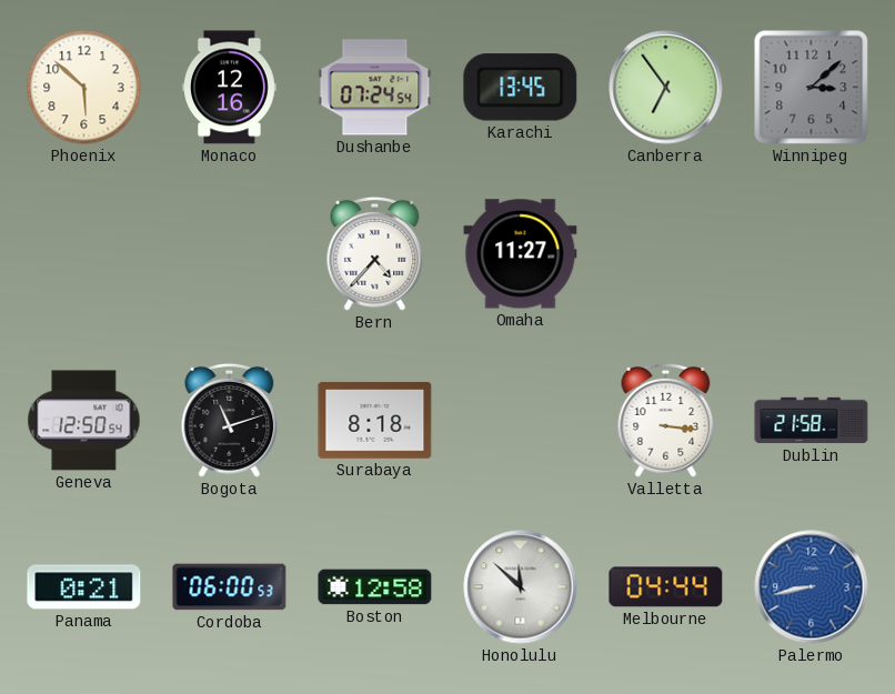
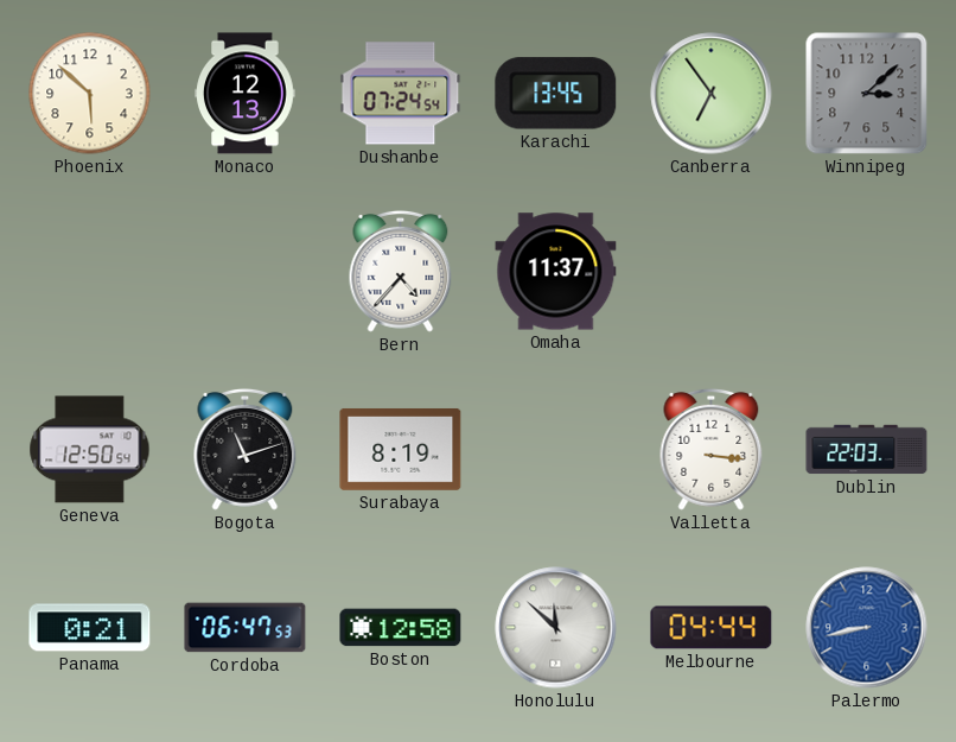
Monaco: 12:16 -> 12:13
Omaha: 11:27 -> 11:37
Surabaya: 8:18 -> 8:19
Dublin: 21:58 -> 22:03
Cordoba: 06:00 -> 06:47
